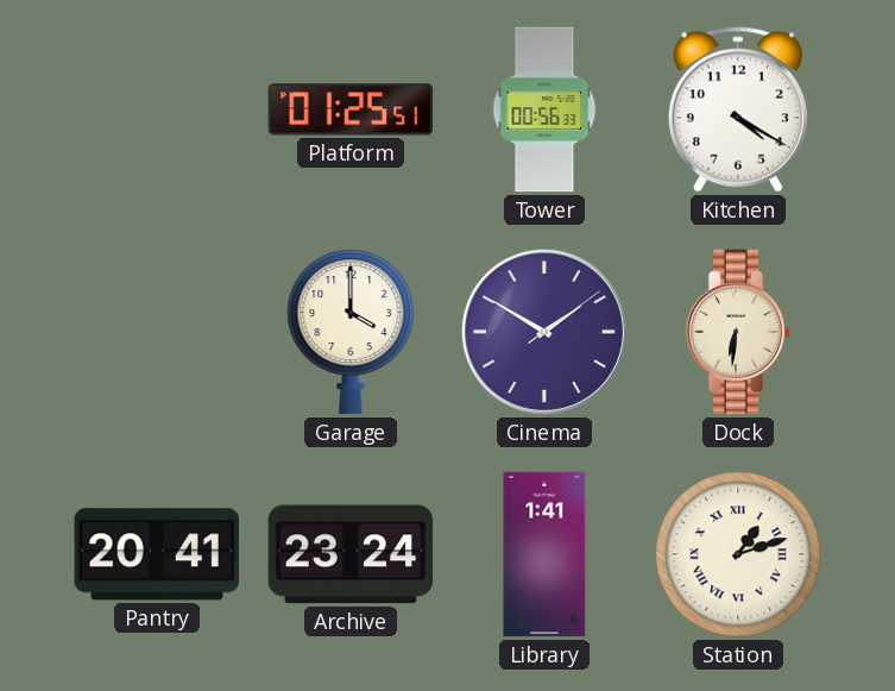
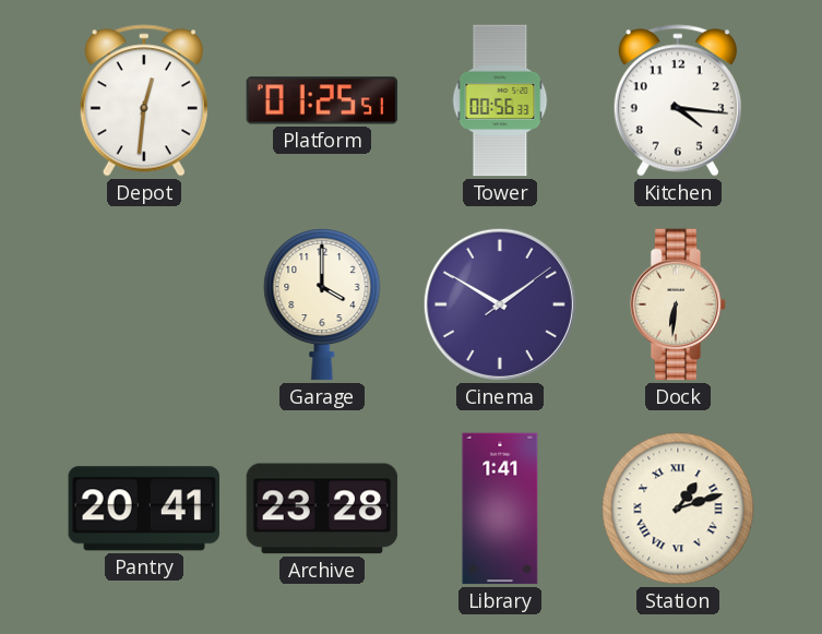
Depot: none -> 12:31
Kitchen: 4:20 -> 4:16
Archive: 23:24 -> 23:28
